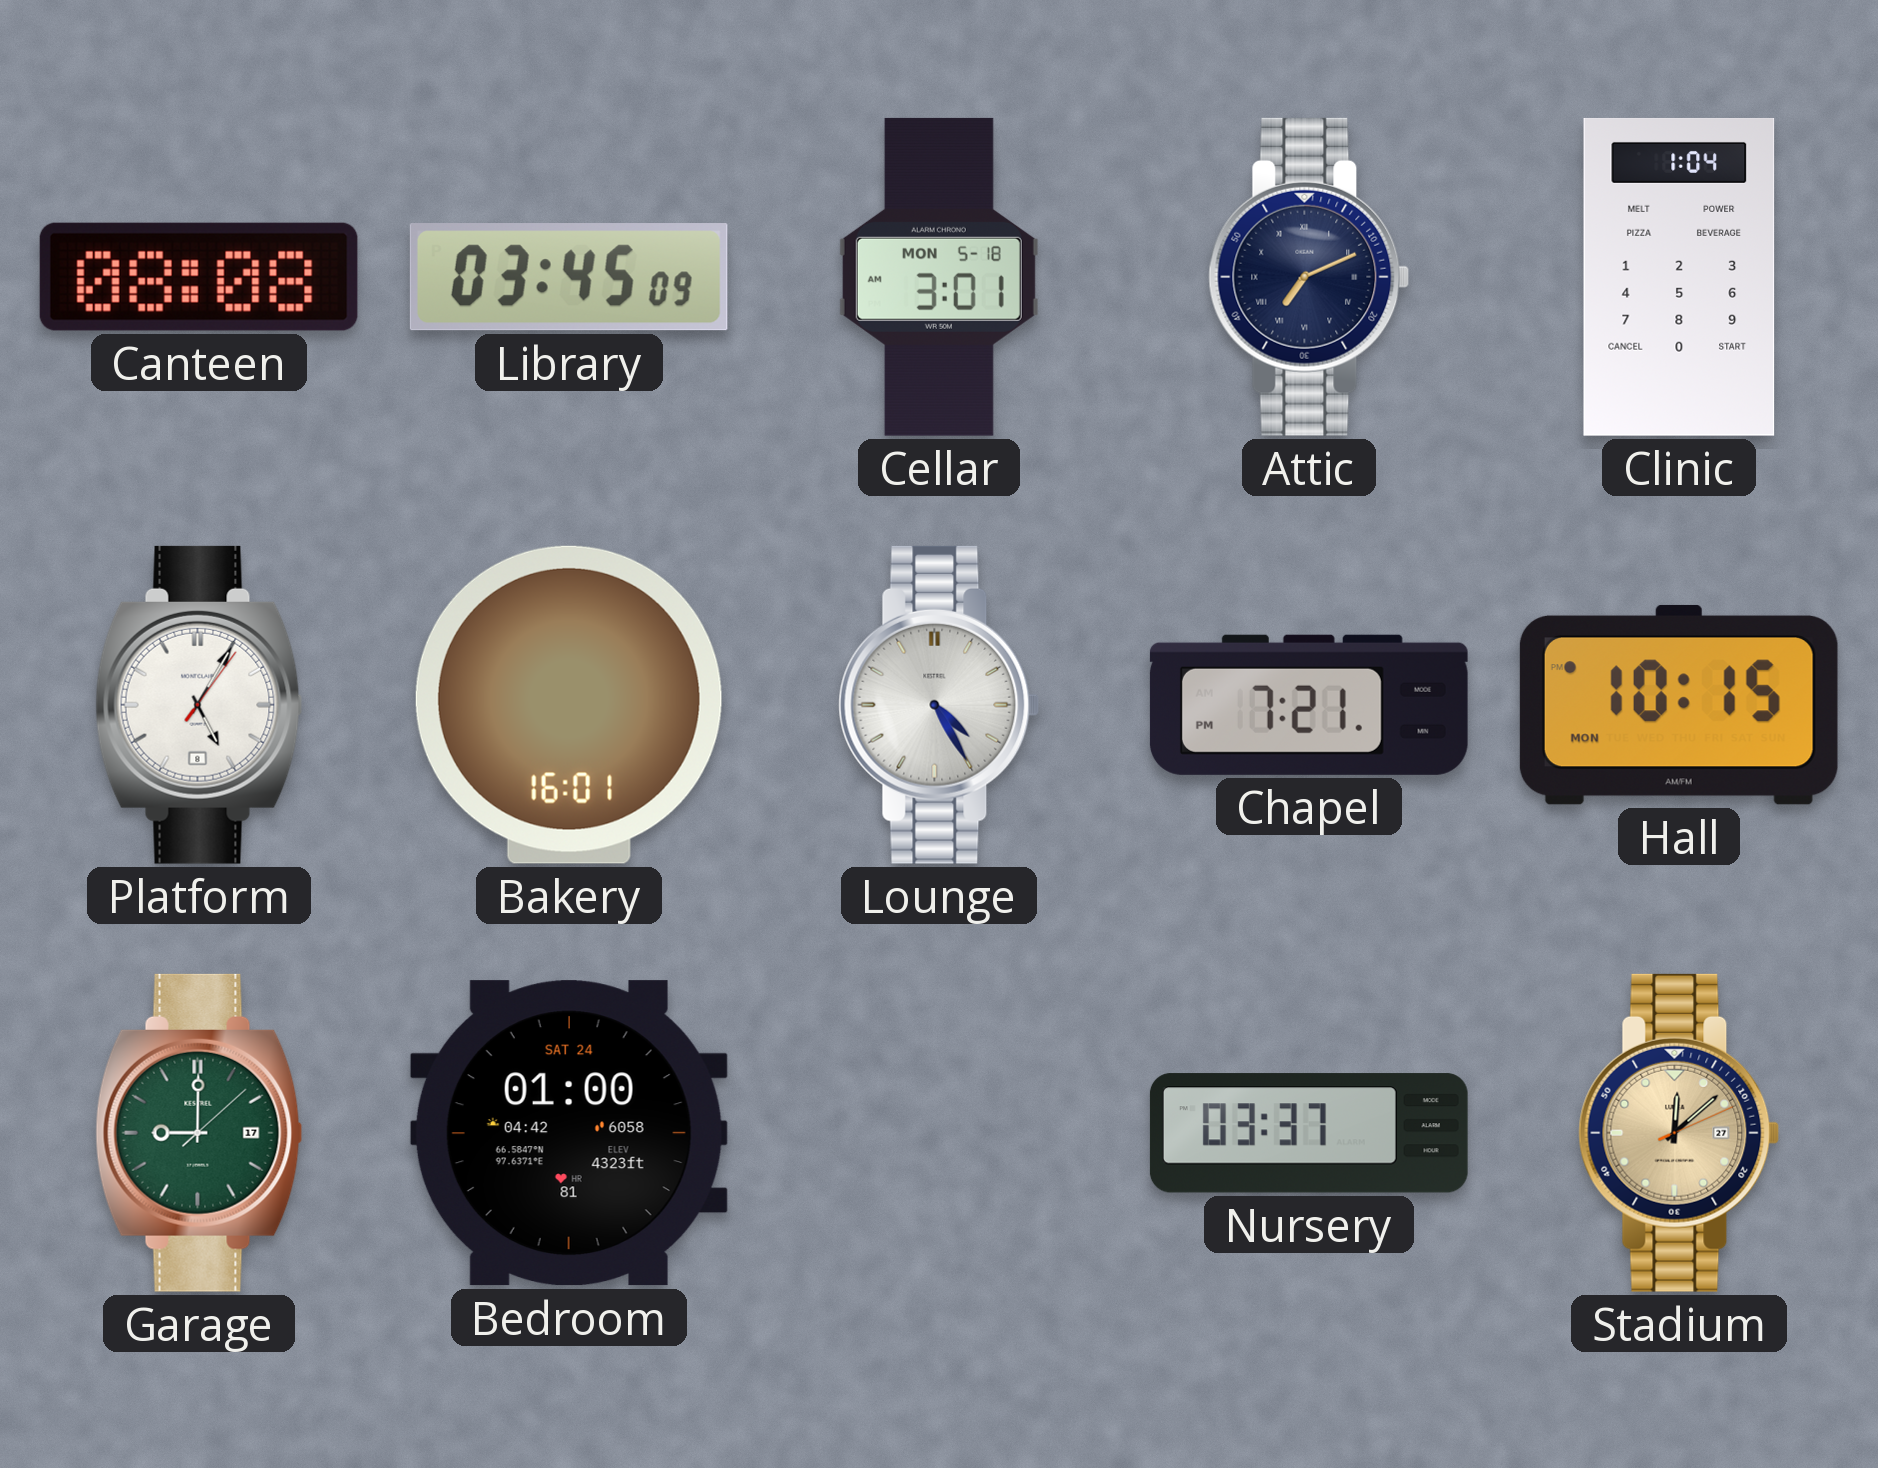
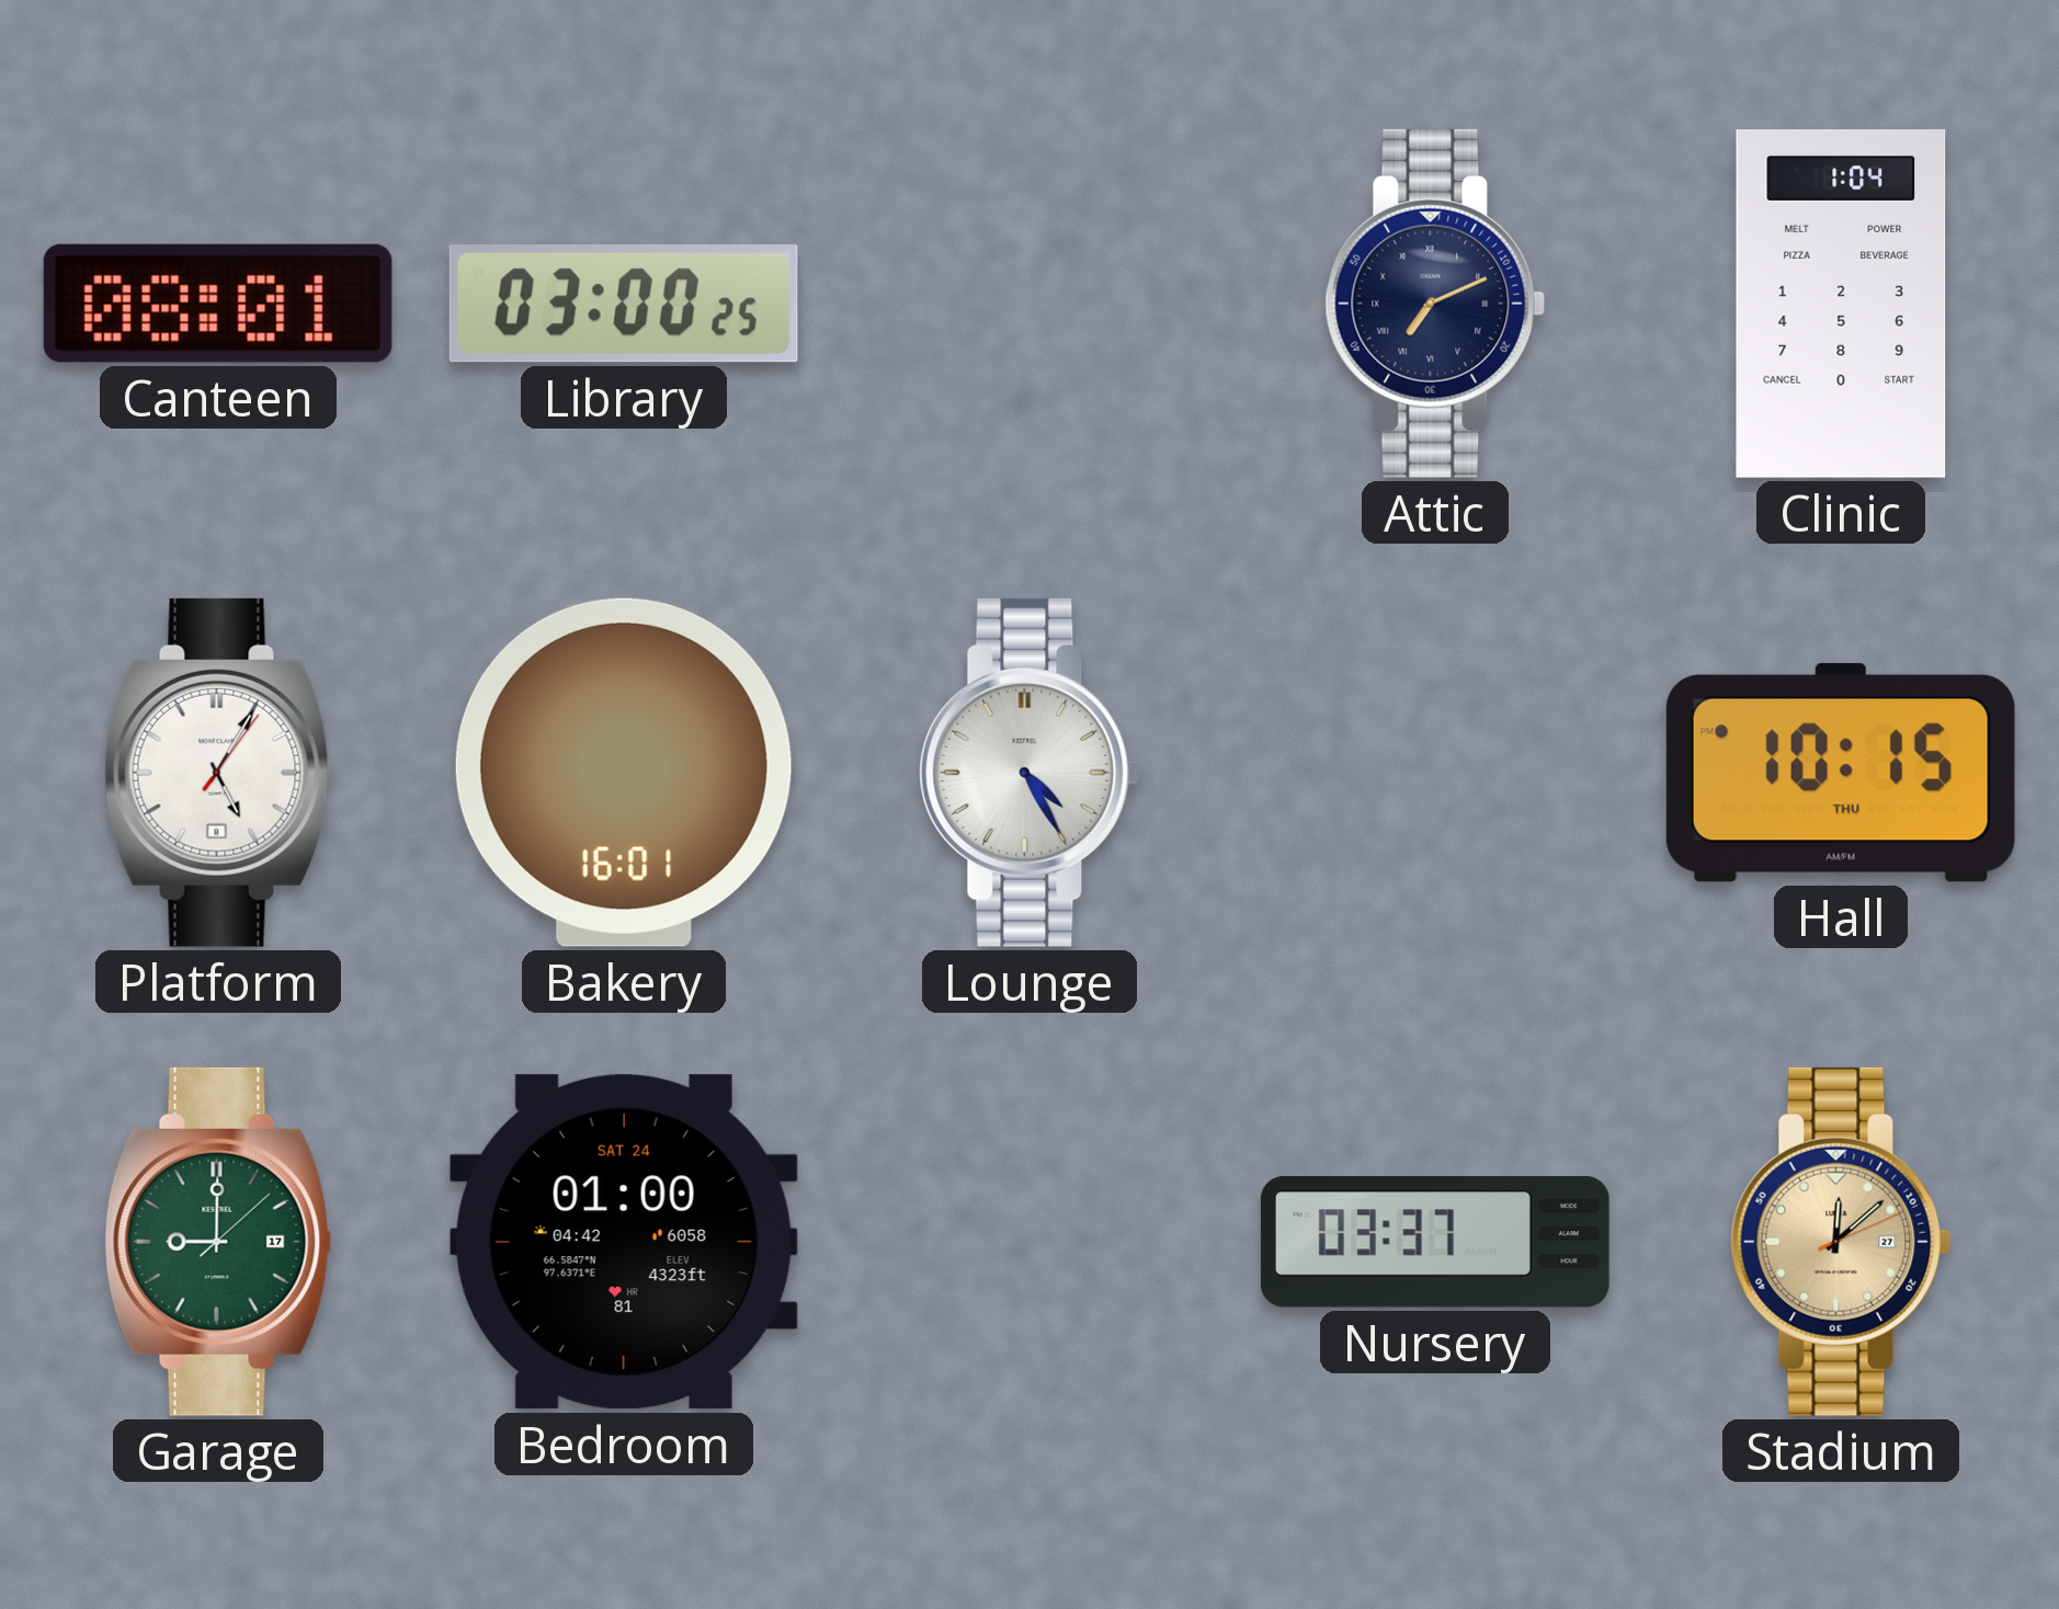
Canteen: 08:08 -> 08:01
Library: 03:45 -> 03:00
Cellar: 3:01 -> none
Chapel: 7:21 -> none
Hall date: MON -> THU
